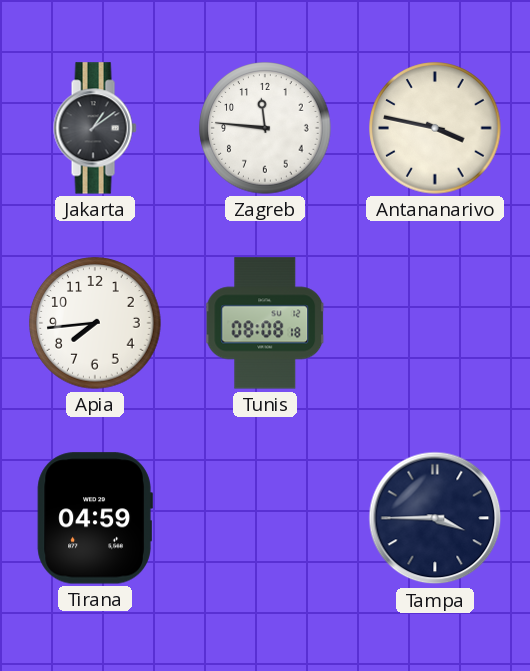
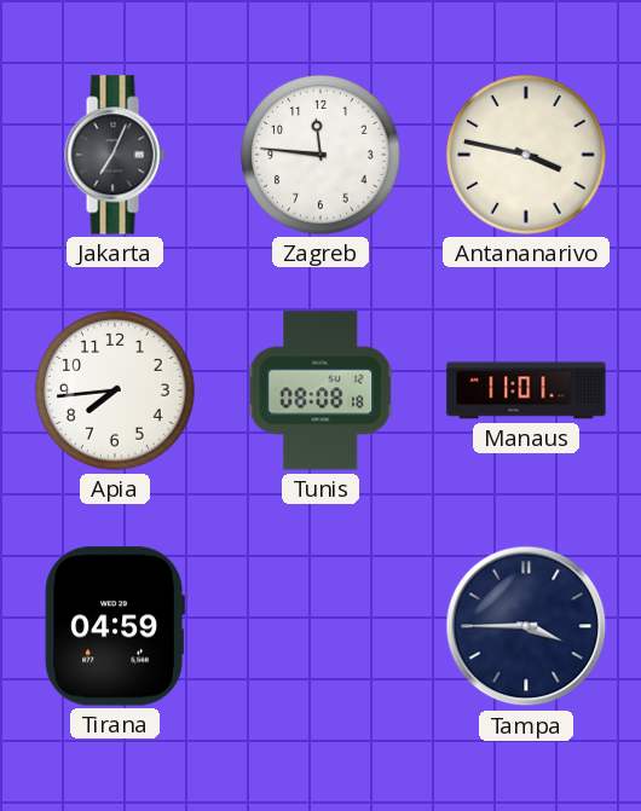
Jakarta: 1:09 -> 7:04
Manaus: none -> 11:01
